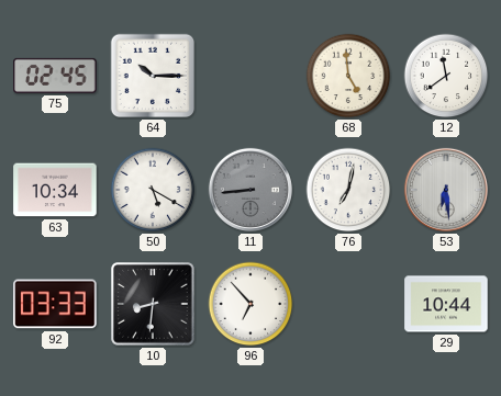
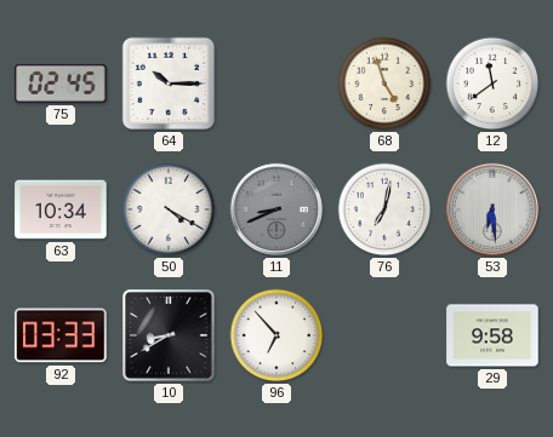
68: 4:59 -> 4:57
50: 5:20 -> 4:20
11: 8:44 -> 8:41
10: 8:31 -> 8:40
29: 10:44 -> 9:58
